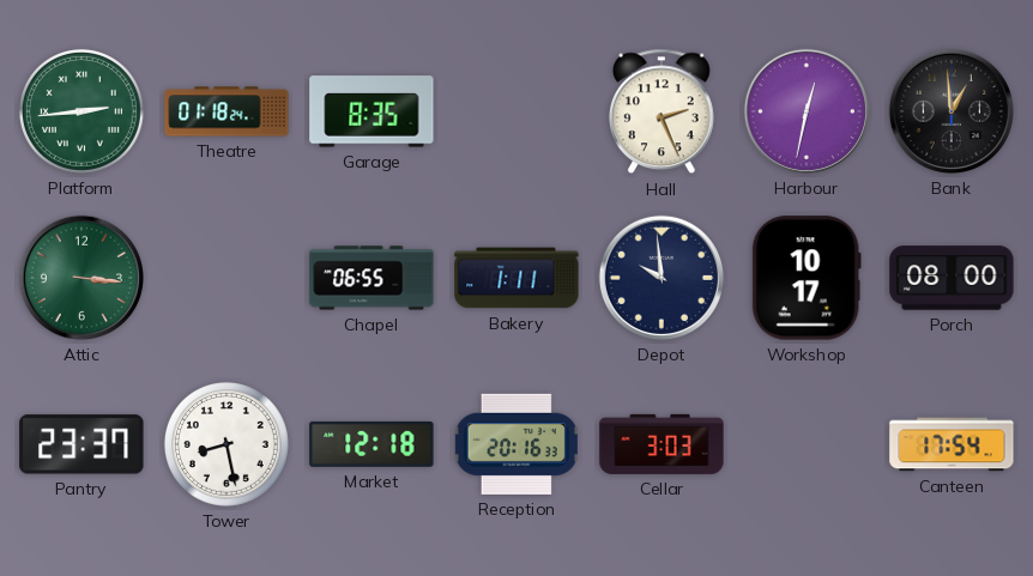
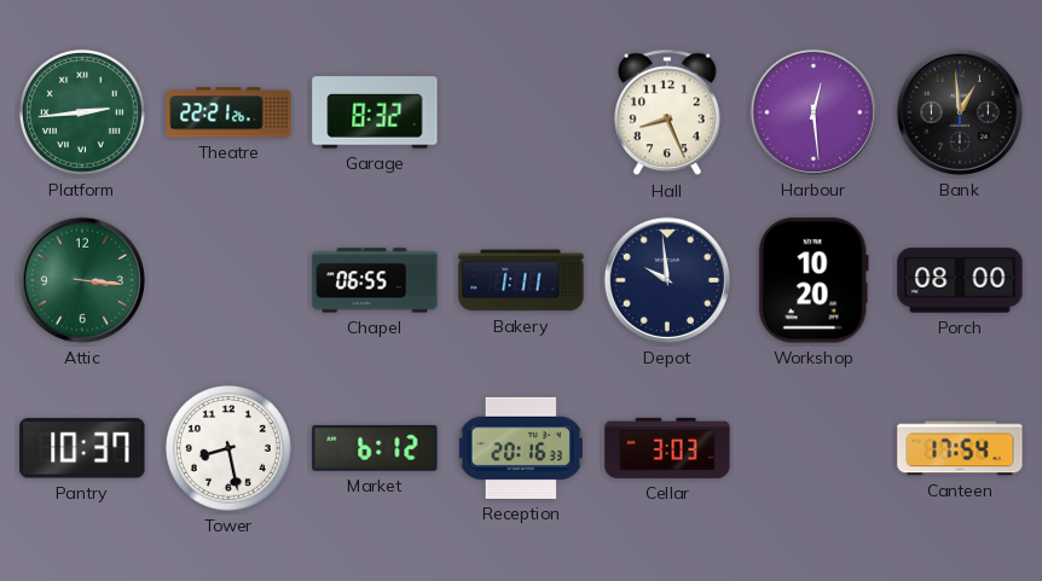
Theatre: 01:18 -> 22:21
Garage: 8:35 -> 8:32
Hall: 2:26 -> 8:26
Harbour: 12:32 -> 12:29
Workshop: 10:17 -> 10:20
Pantry: 23:37 -> 10:37
Market: 12:18 -> 6:12
